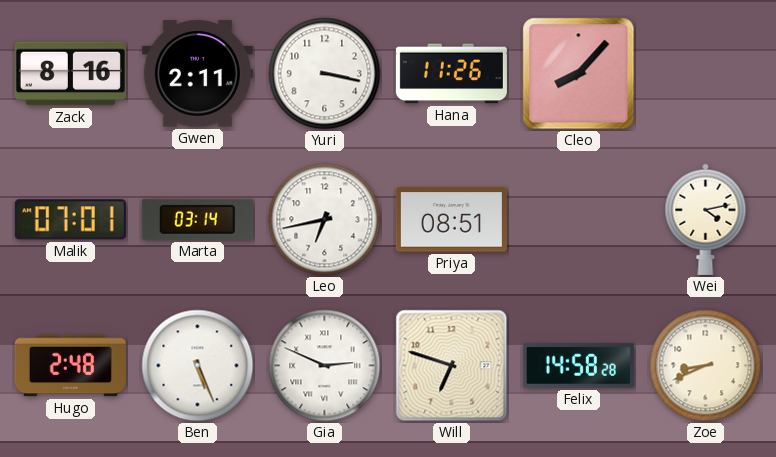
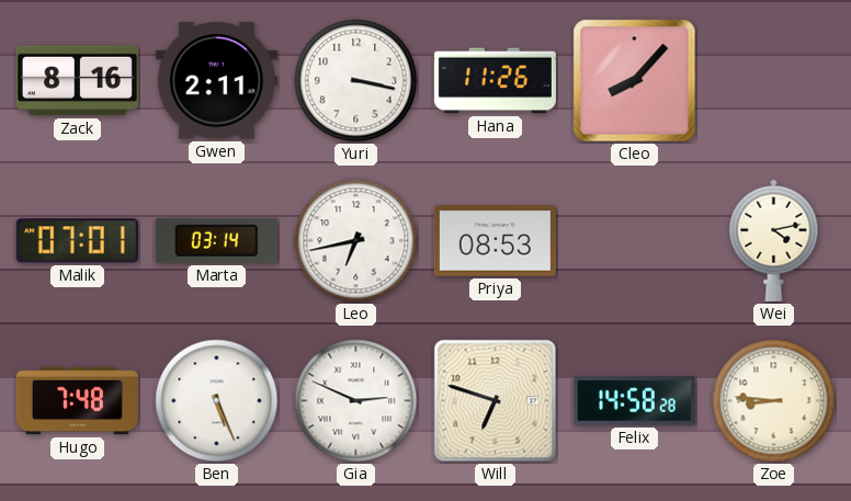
Priya: 08:51 -> 08:53
Hugo: 2:48 -> 7:48
Zoe: 8:41 -> 8:46
